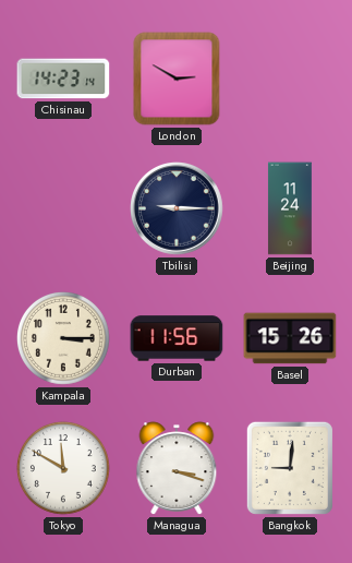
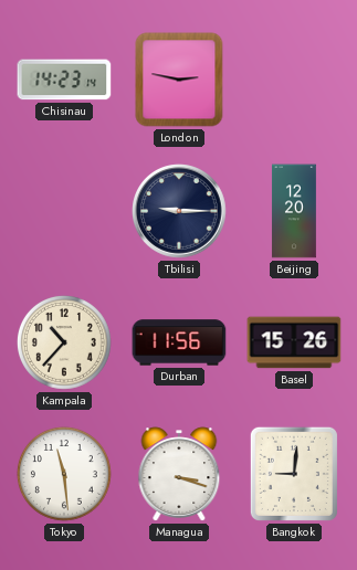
London: 2:50 -> 2:47
Beijing: 11:24 -> 12:20
Kampala: 3:15 -> 10:37
Tokyo: 11:50 -> 11:29
